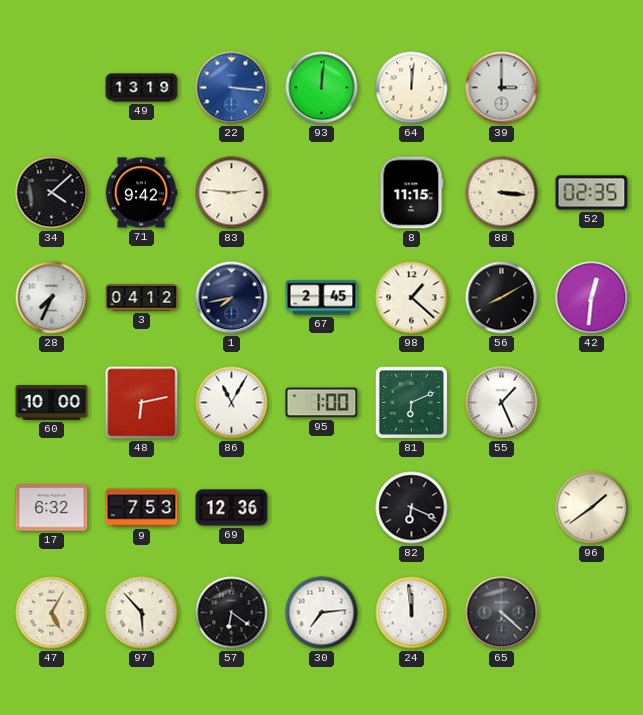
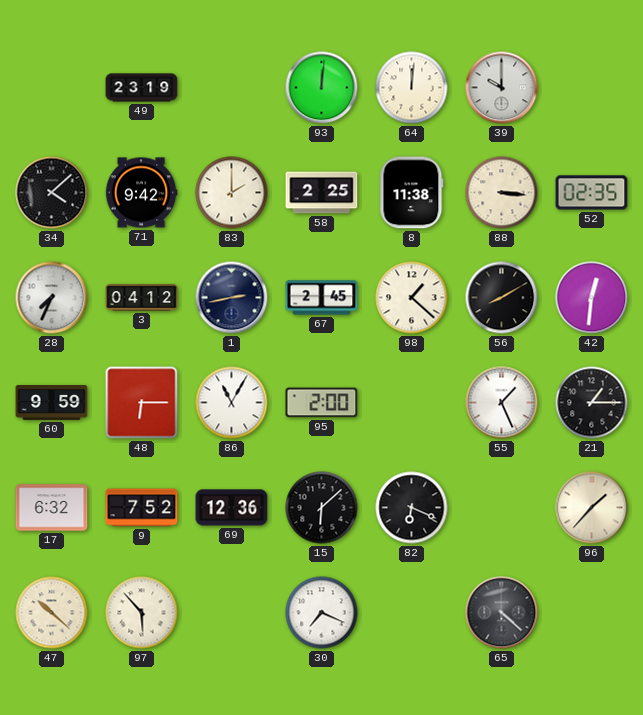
49: 13:19 -> 23:19
22: 3:16 -> none
39: 3:00 -> 10:00
83: 2:46 -> 2:00
58: none -> 2:25
8: 11:15 -> 11:38
1: 7:43 -> 2:43
60: 10:00 -> 9:59
48: 6:13 -> 6:15
95: 1:00 -> 2:00
81: 6:11 -> none
21: none -> 1:15
9: 7:53 -> 7:52
15: none -> 6:08
96: 1:39 -> 1:37
47: 5:05 -> 10:22
57: 6:21 -> none
30: 7:14 -> 7:19
24: 11:59 -> none
